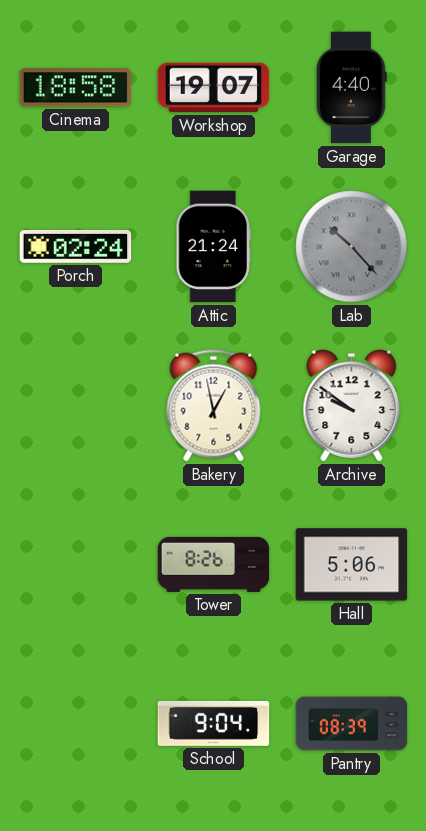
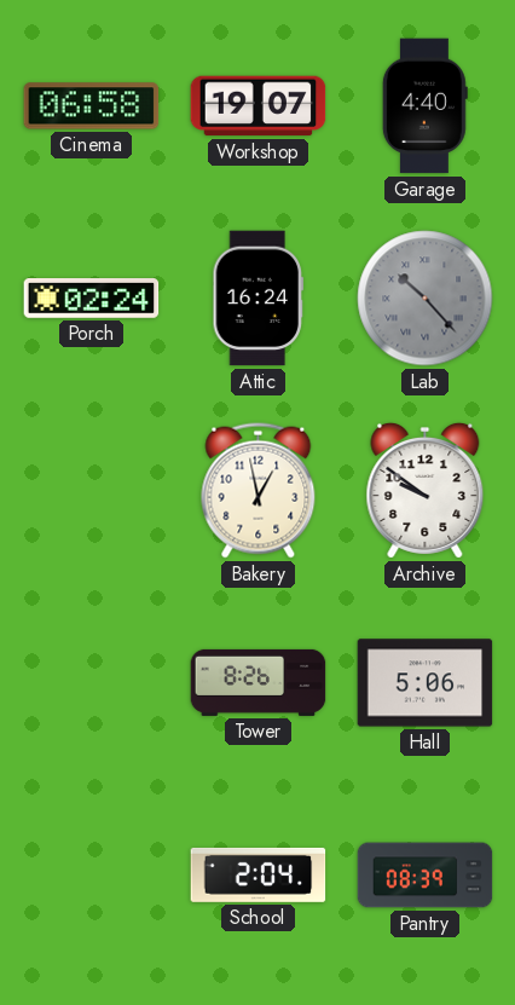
Cinema: 18:58 -> 06:58
Attic: 21:24 -> 16:24
School: 9:04 -> 2:04
